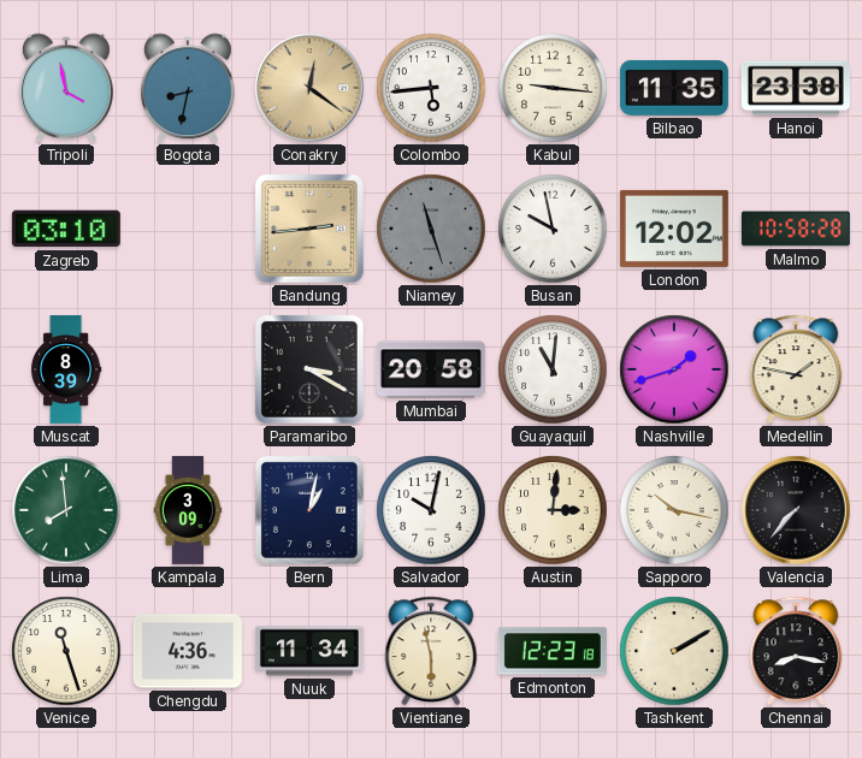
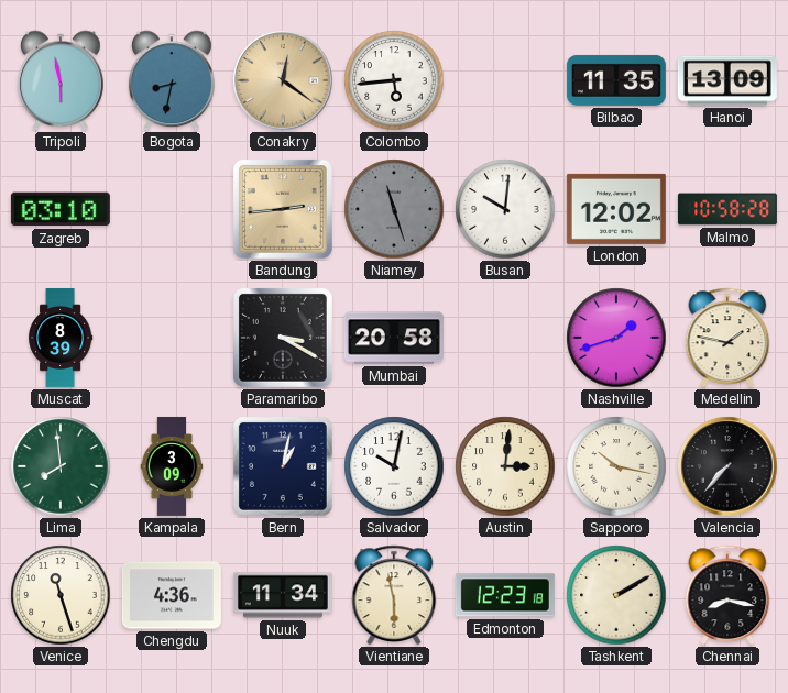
Tripoli: 3:58 -> 5:58
Kabul: 9:16 -> none
Hanoi: 23:38 -> 13:09
Busan: 9:58 -> 10:01
Guayaquil: 11:01 -> none
